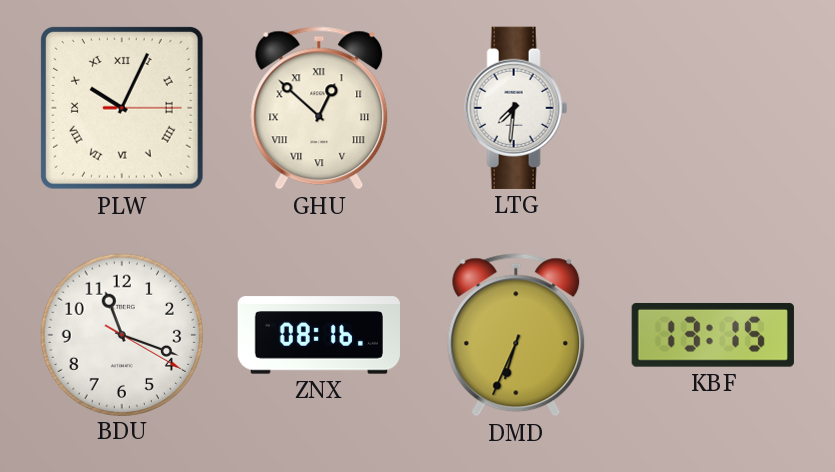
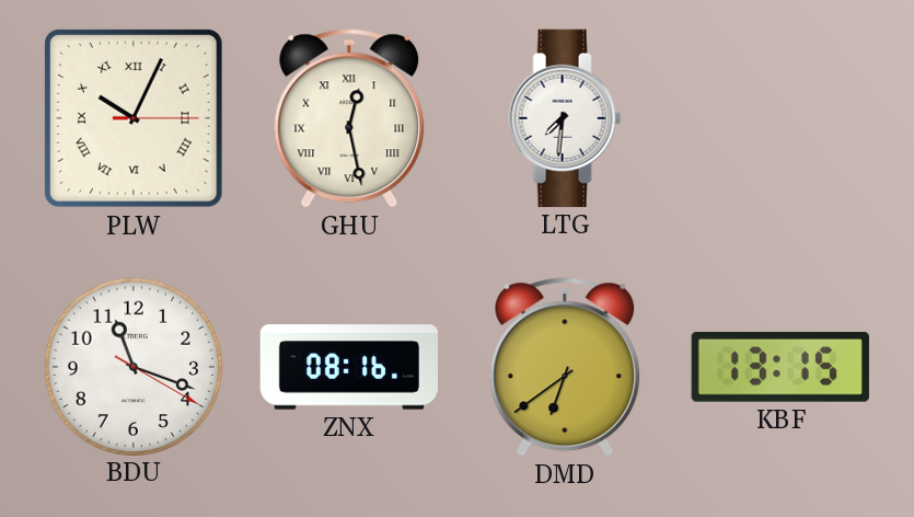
GHU: 12:52 -> 12:28
DMD: 6:34 -> 6:39
